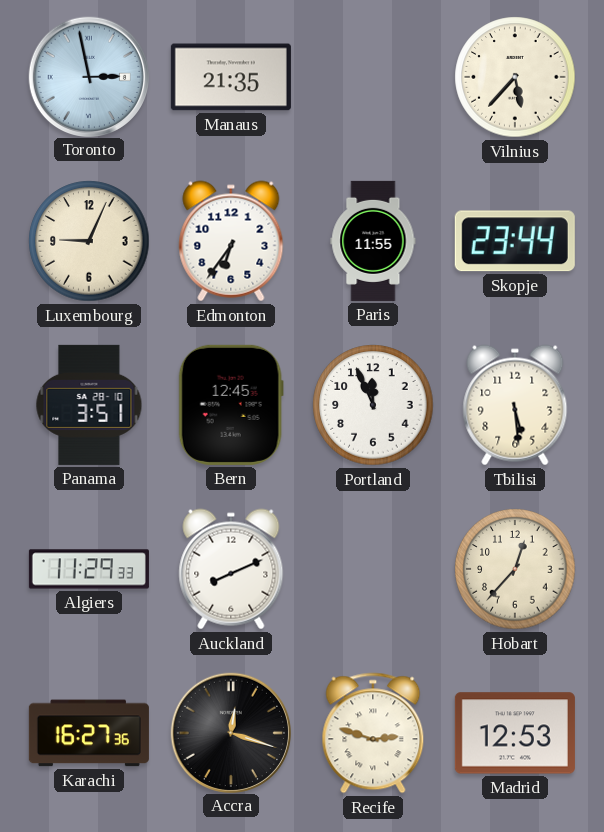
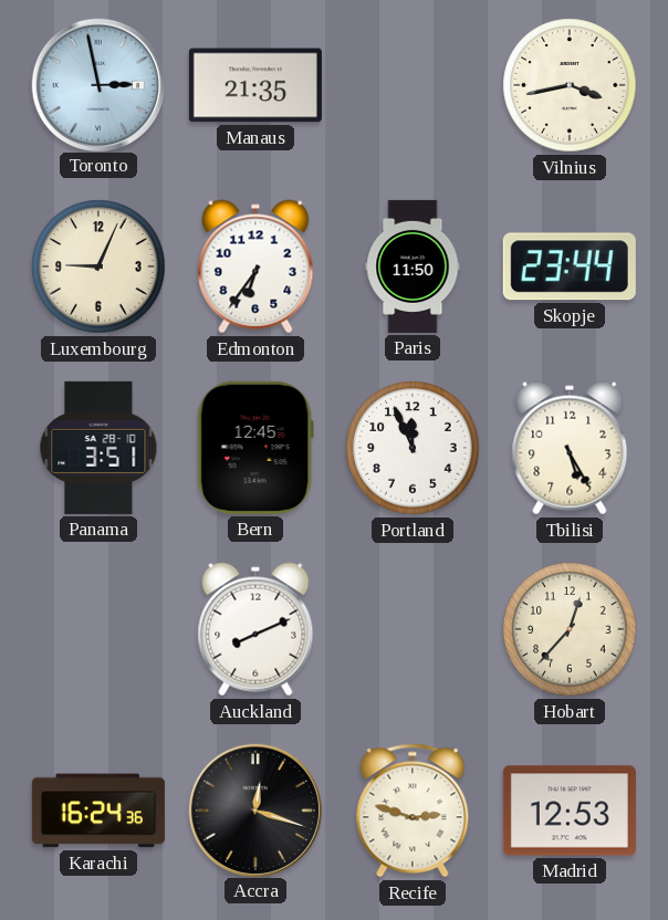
Vilnius: 5:37 -> 3:43
Paris: 11:55 -> 11:50
Tbilisi: 5:29 -> 5:25
Algiers: 11:29 -> none
Karachi: 16:27 -> 16:24
